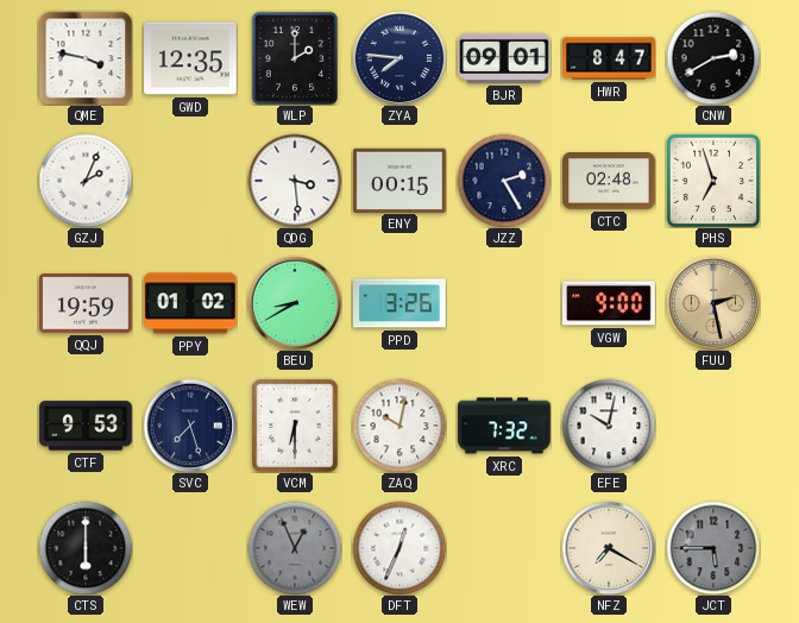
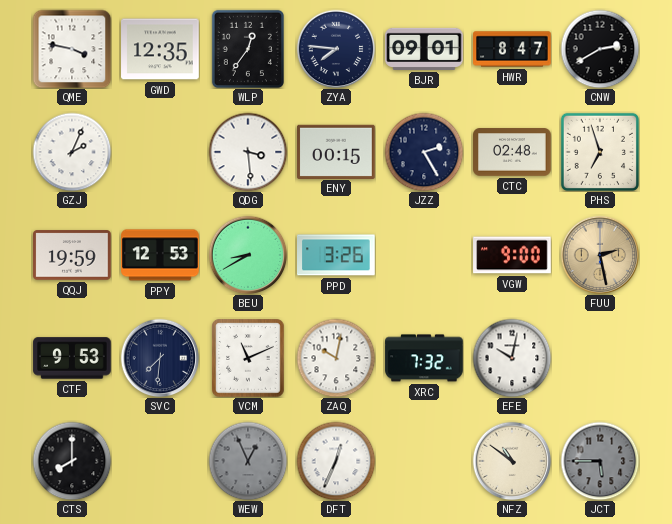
WLP: 2:00 -> 12:36
PPY: 01:02 -> 12:53
SVC: 7:27 -> 7:31
VCM: 6:30 -> 11:11
CTS: 6:00 -> 8:00
NFZ: 7:20 -> 10:51
